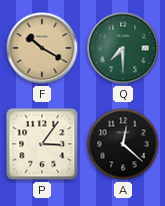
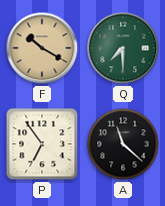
P: 3:06 -> 6:54
A: 12:22 -> 11:22
